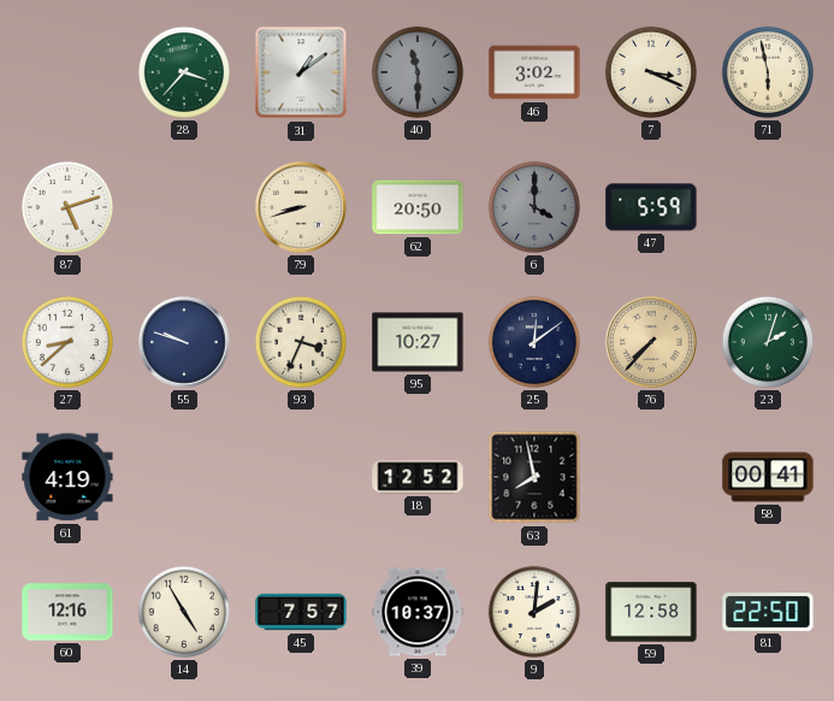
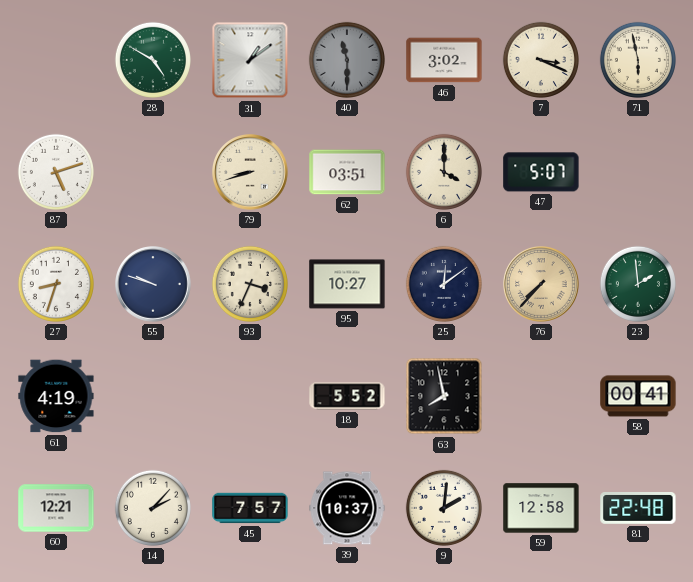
28: 3:37 -> 4:50
62: 20:50 -> 03:51
6 dial: grey -> cream
47: 5:59 -> 5:07
27: 8:38 -> 8:33
23: 2:03 -> 1:59
18: 12:52 -> 5:52
60: 12:16 -> 12:21
14: 4:55 -> 2:07
81: 22:50 -> 22:48
